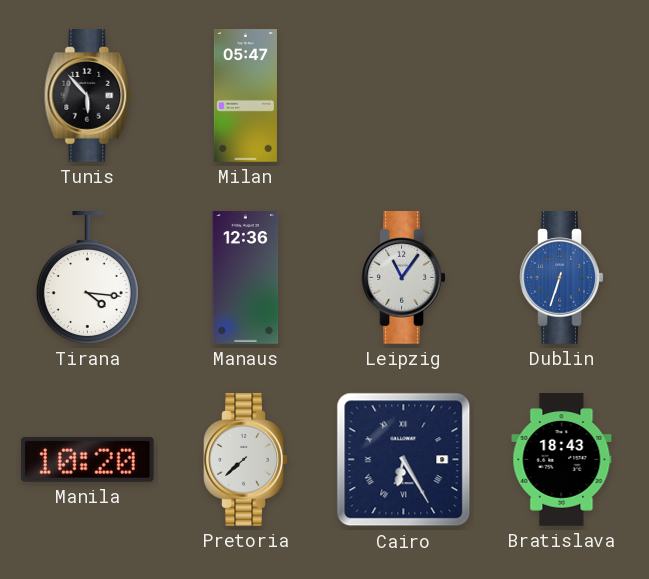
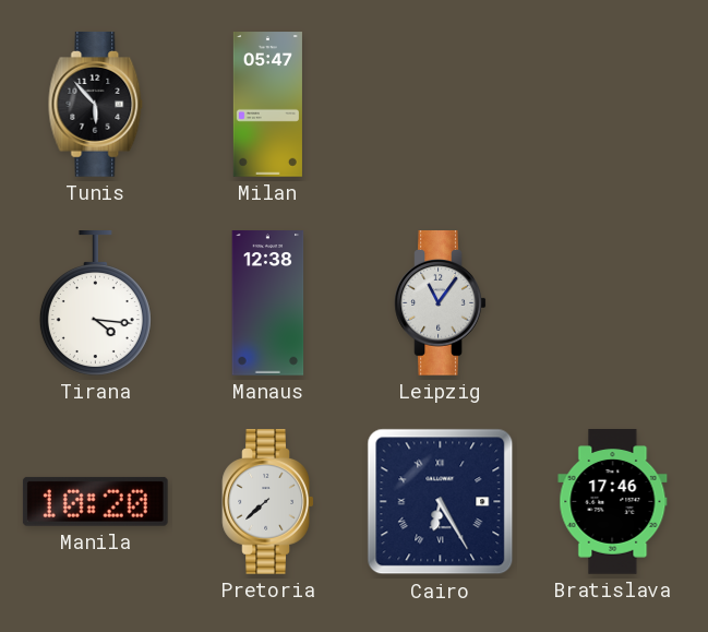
Manaus: 12:36 -> 12:38
Dublin: 6:33 -> none
Bratislava: 18:43 -> 17:46
